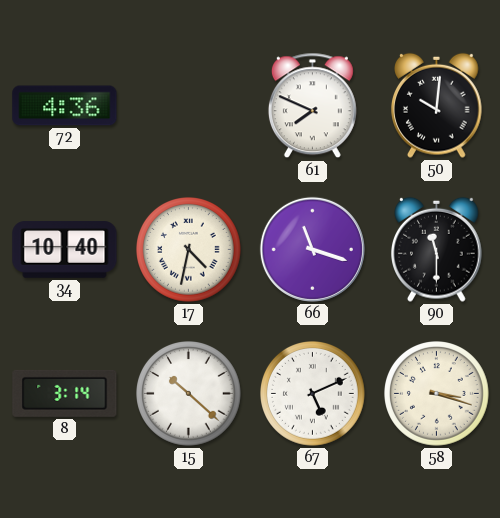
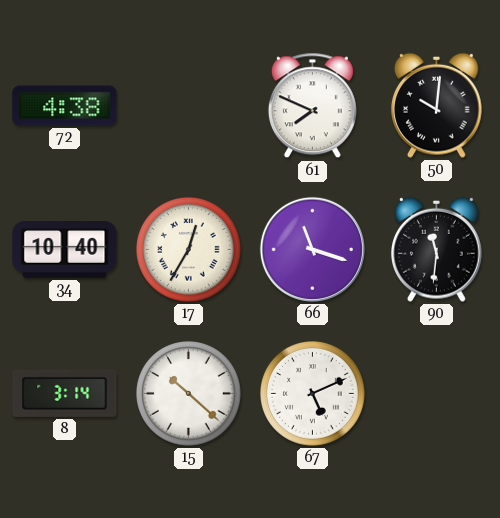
72: 4:36 -> 4:38
17: 4:32 -> 12:35
90: 11:30 -> 11:31
58: 3:18 -> none
